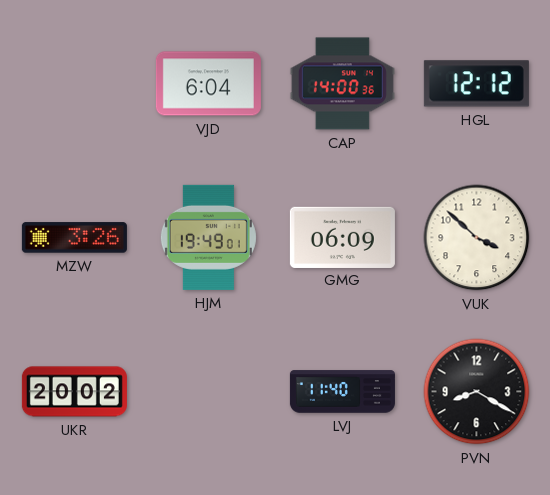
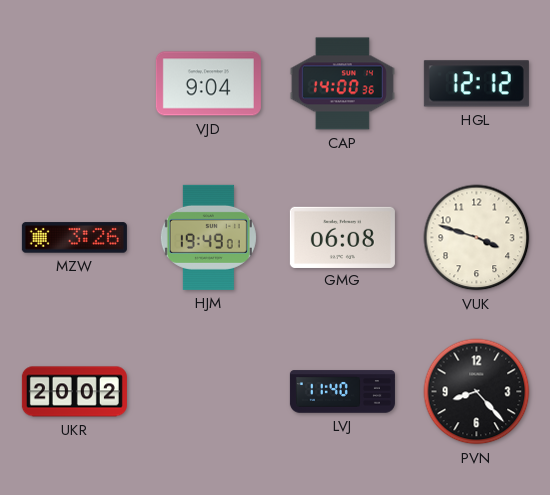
VJD: 6:04 -> 9:04
GMG: 06:09 -> 06:08
VUK: 3:52 -> 3:48
PVN: 8:20 -> 8:23
